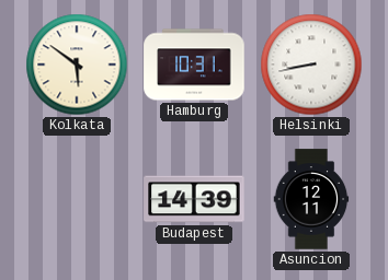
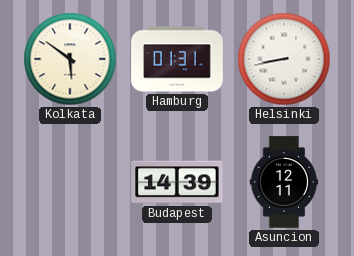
Hamburg: 10:31 -> 01:31
